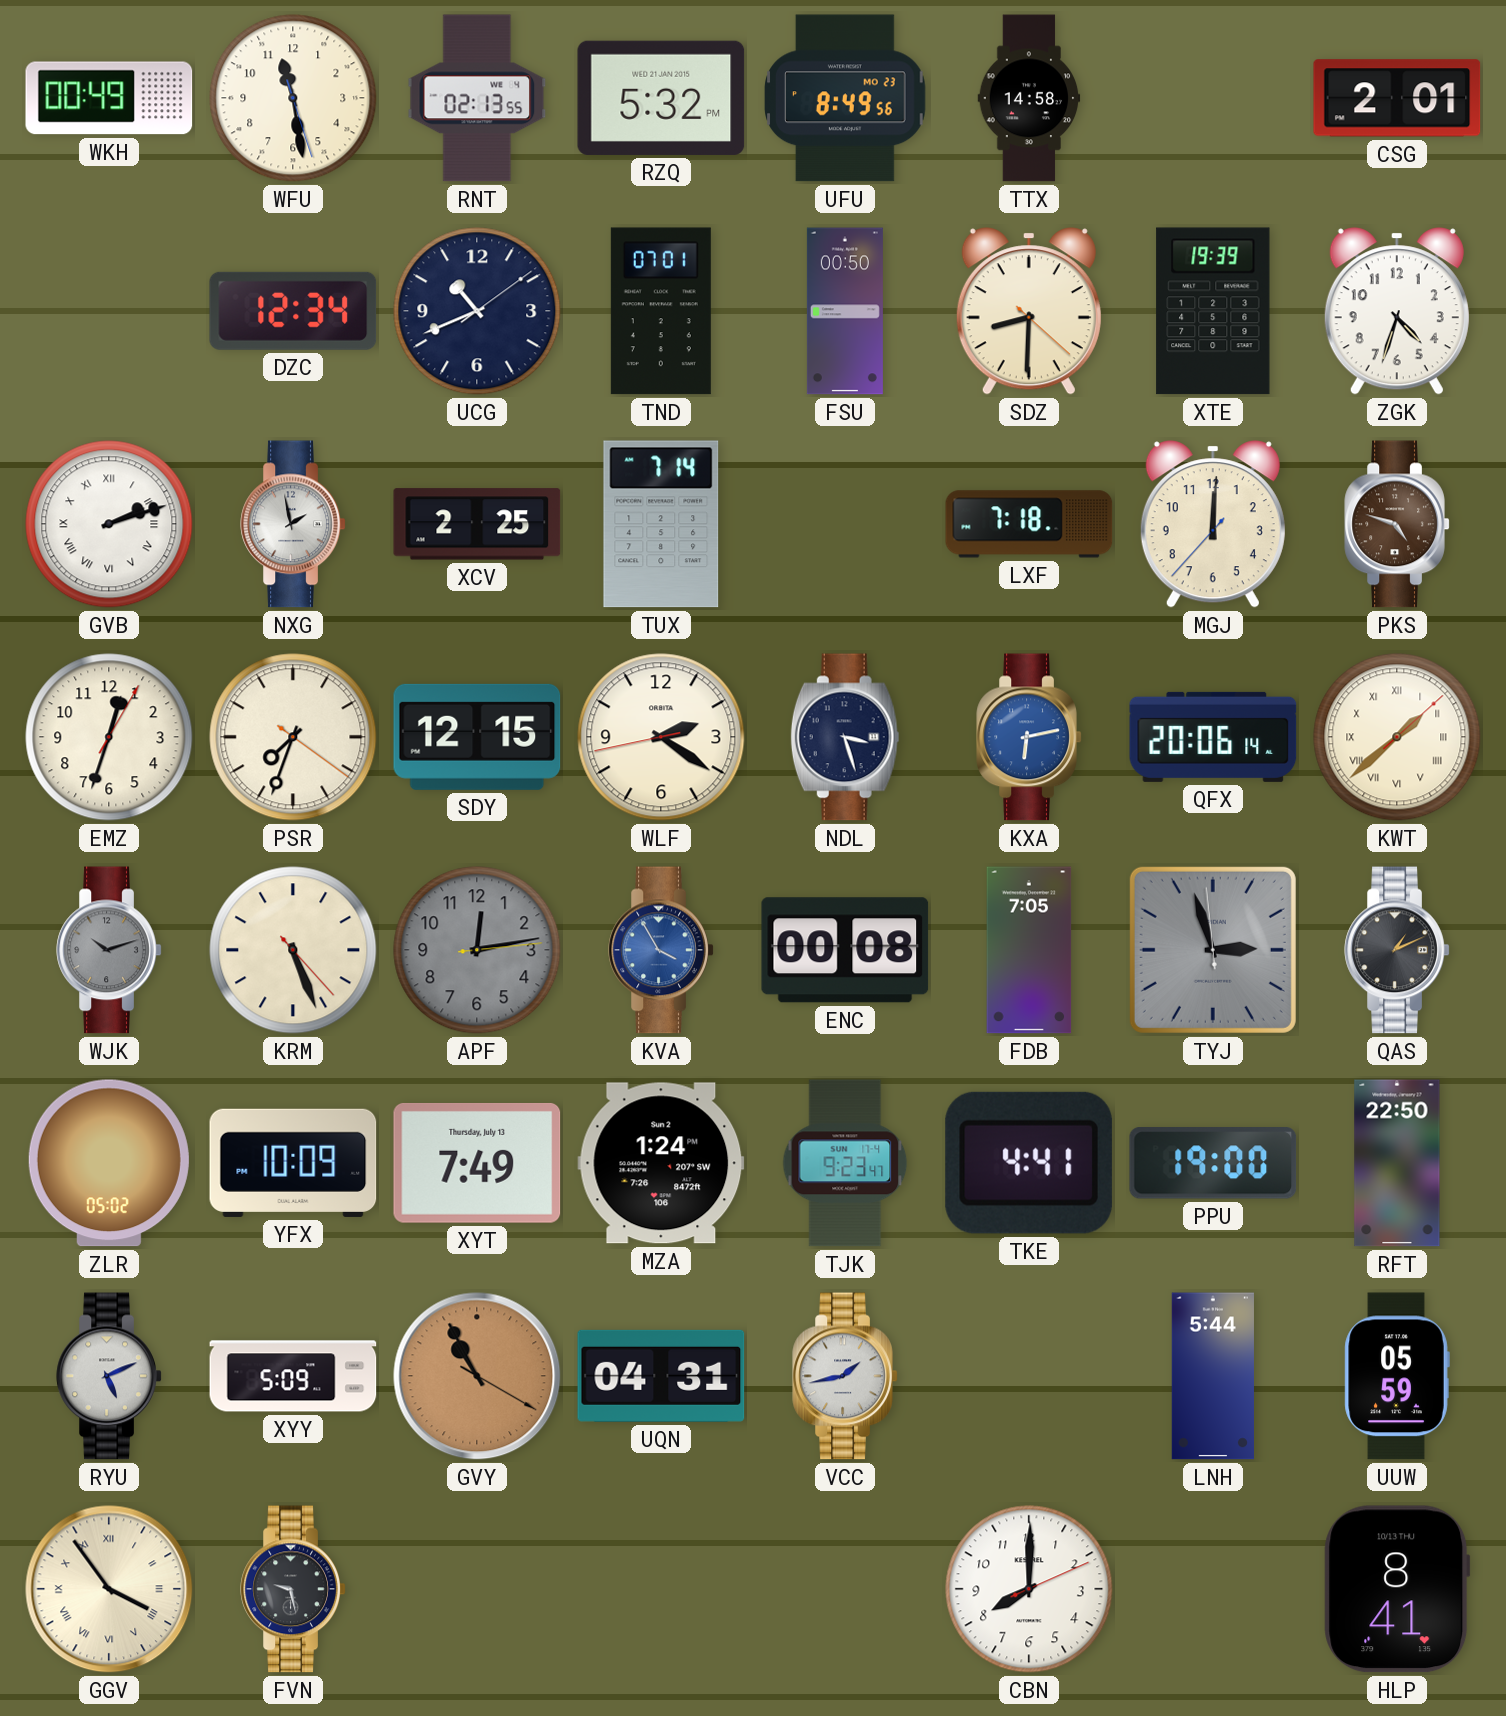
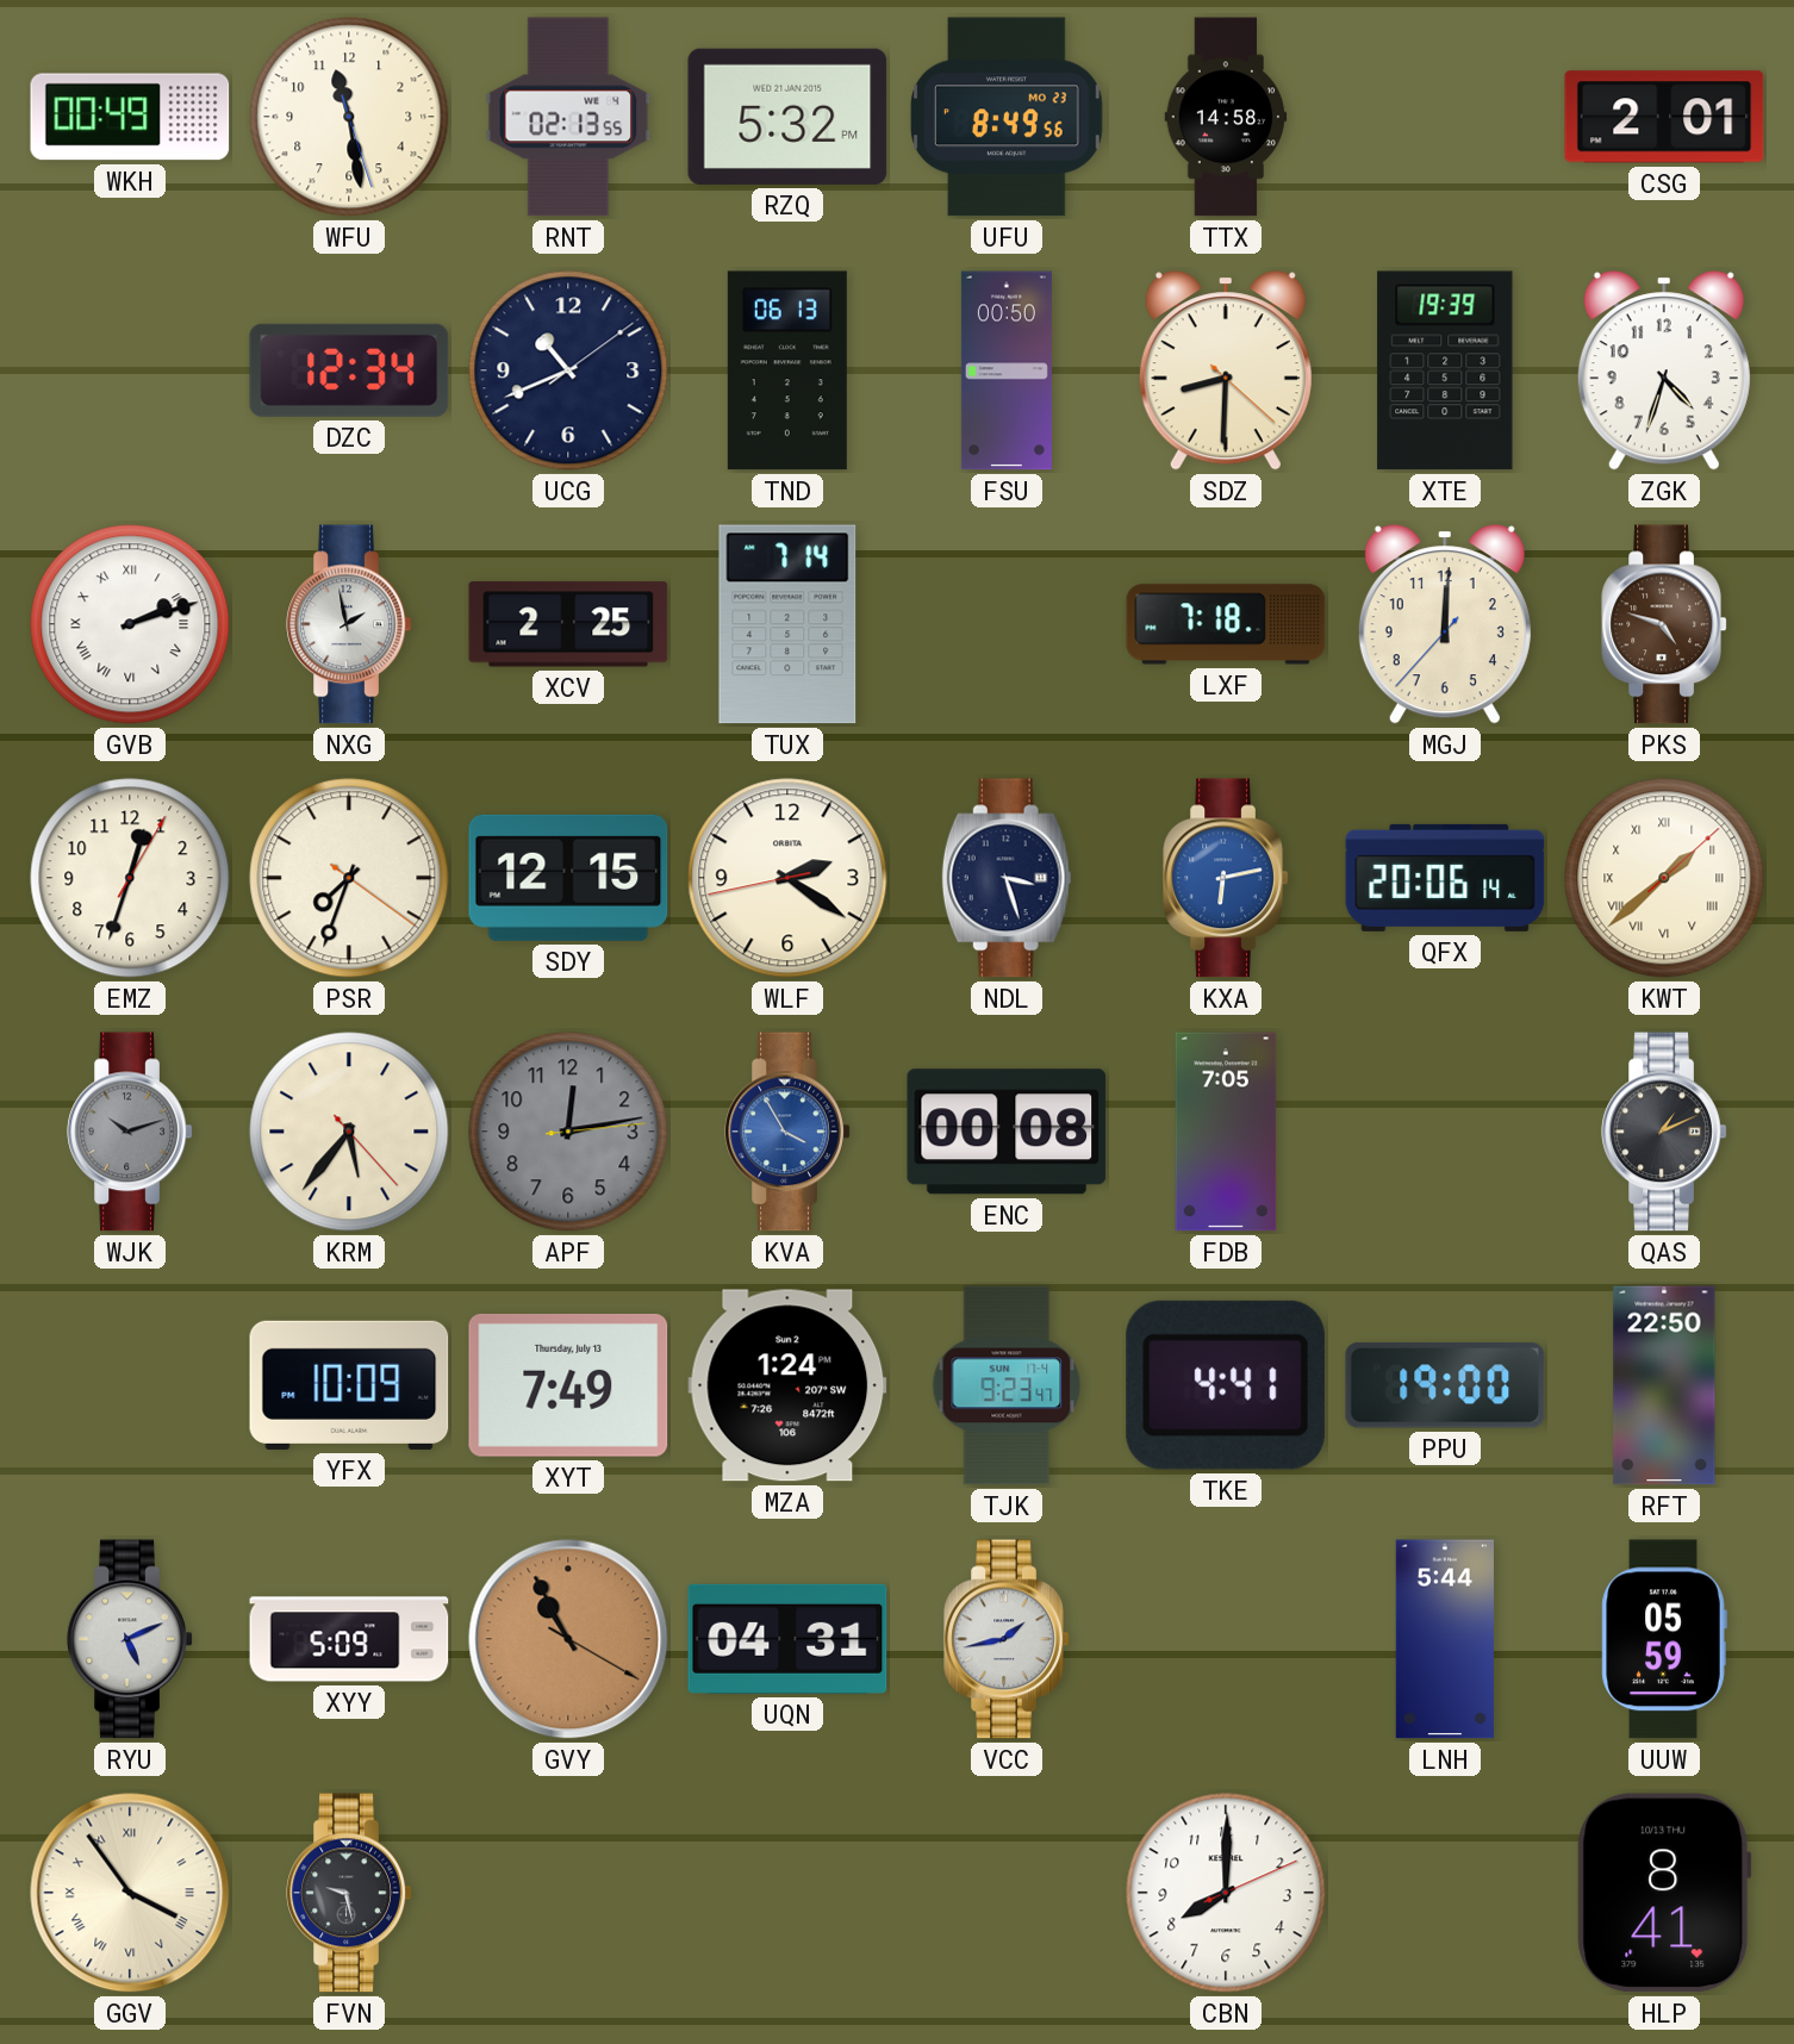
TND: 07:01 -> 06:13
KRM: 5:26 -> 5:36
TYJ: 2:56 -> none
ZLR: 05:02 -> none
